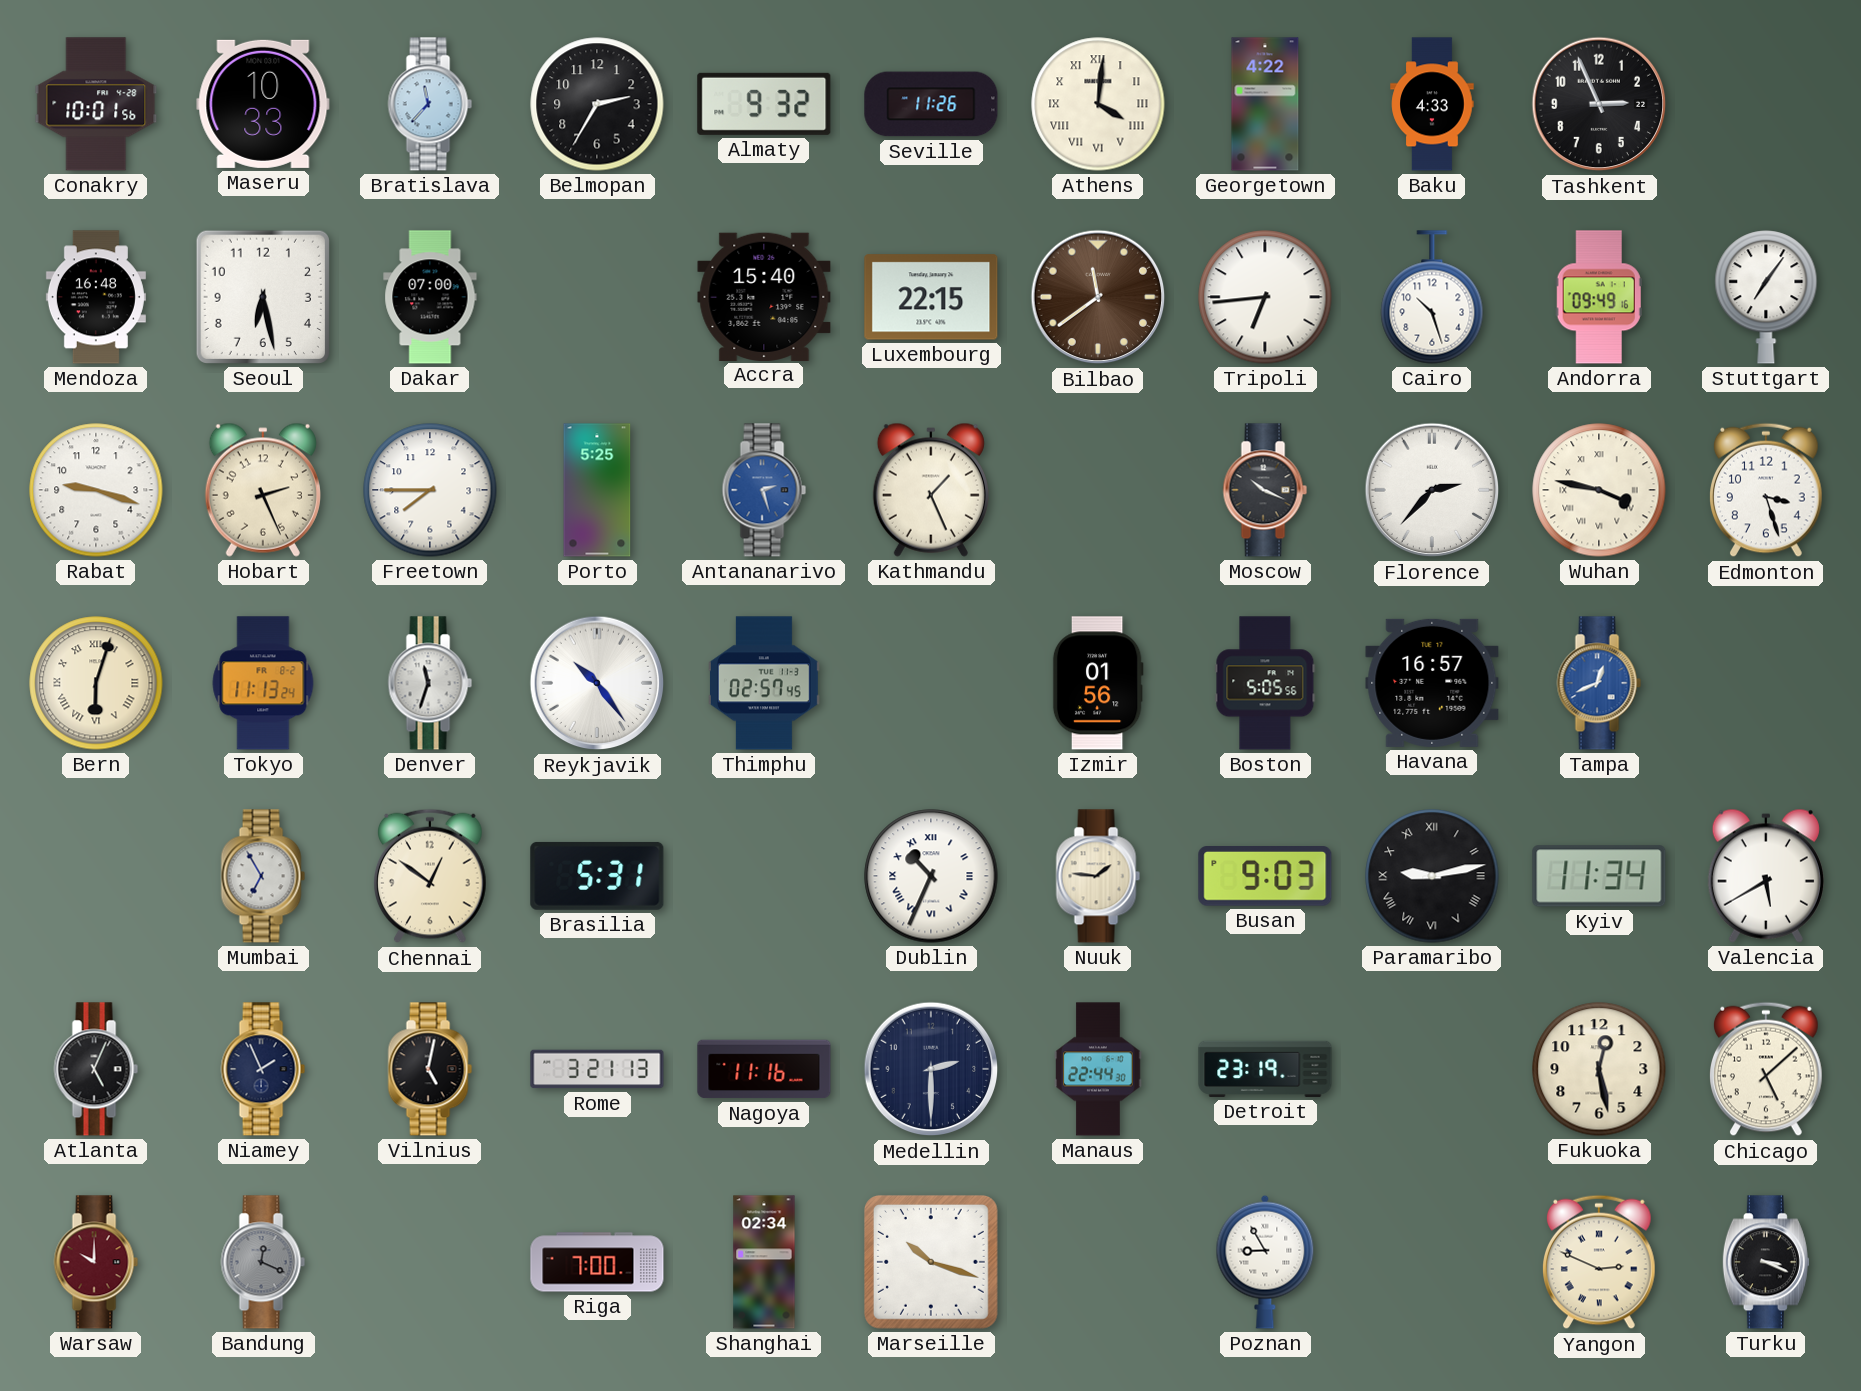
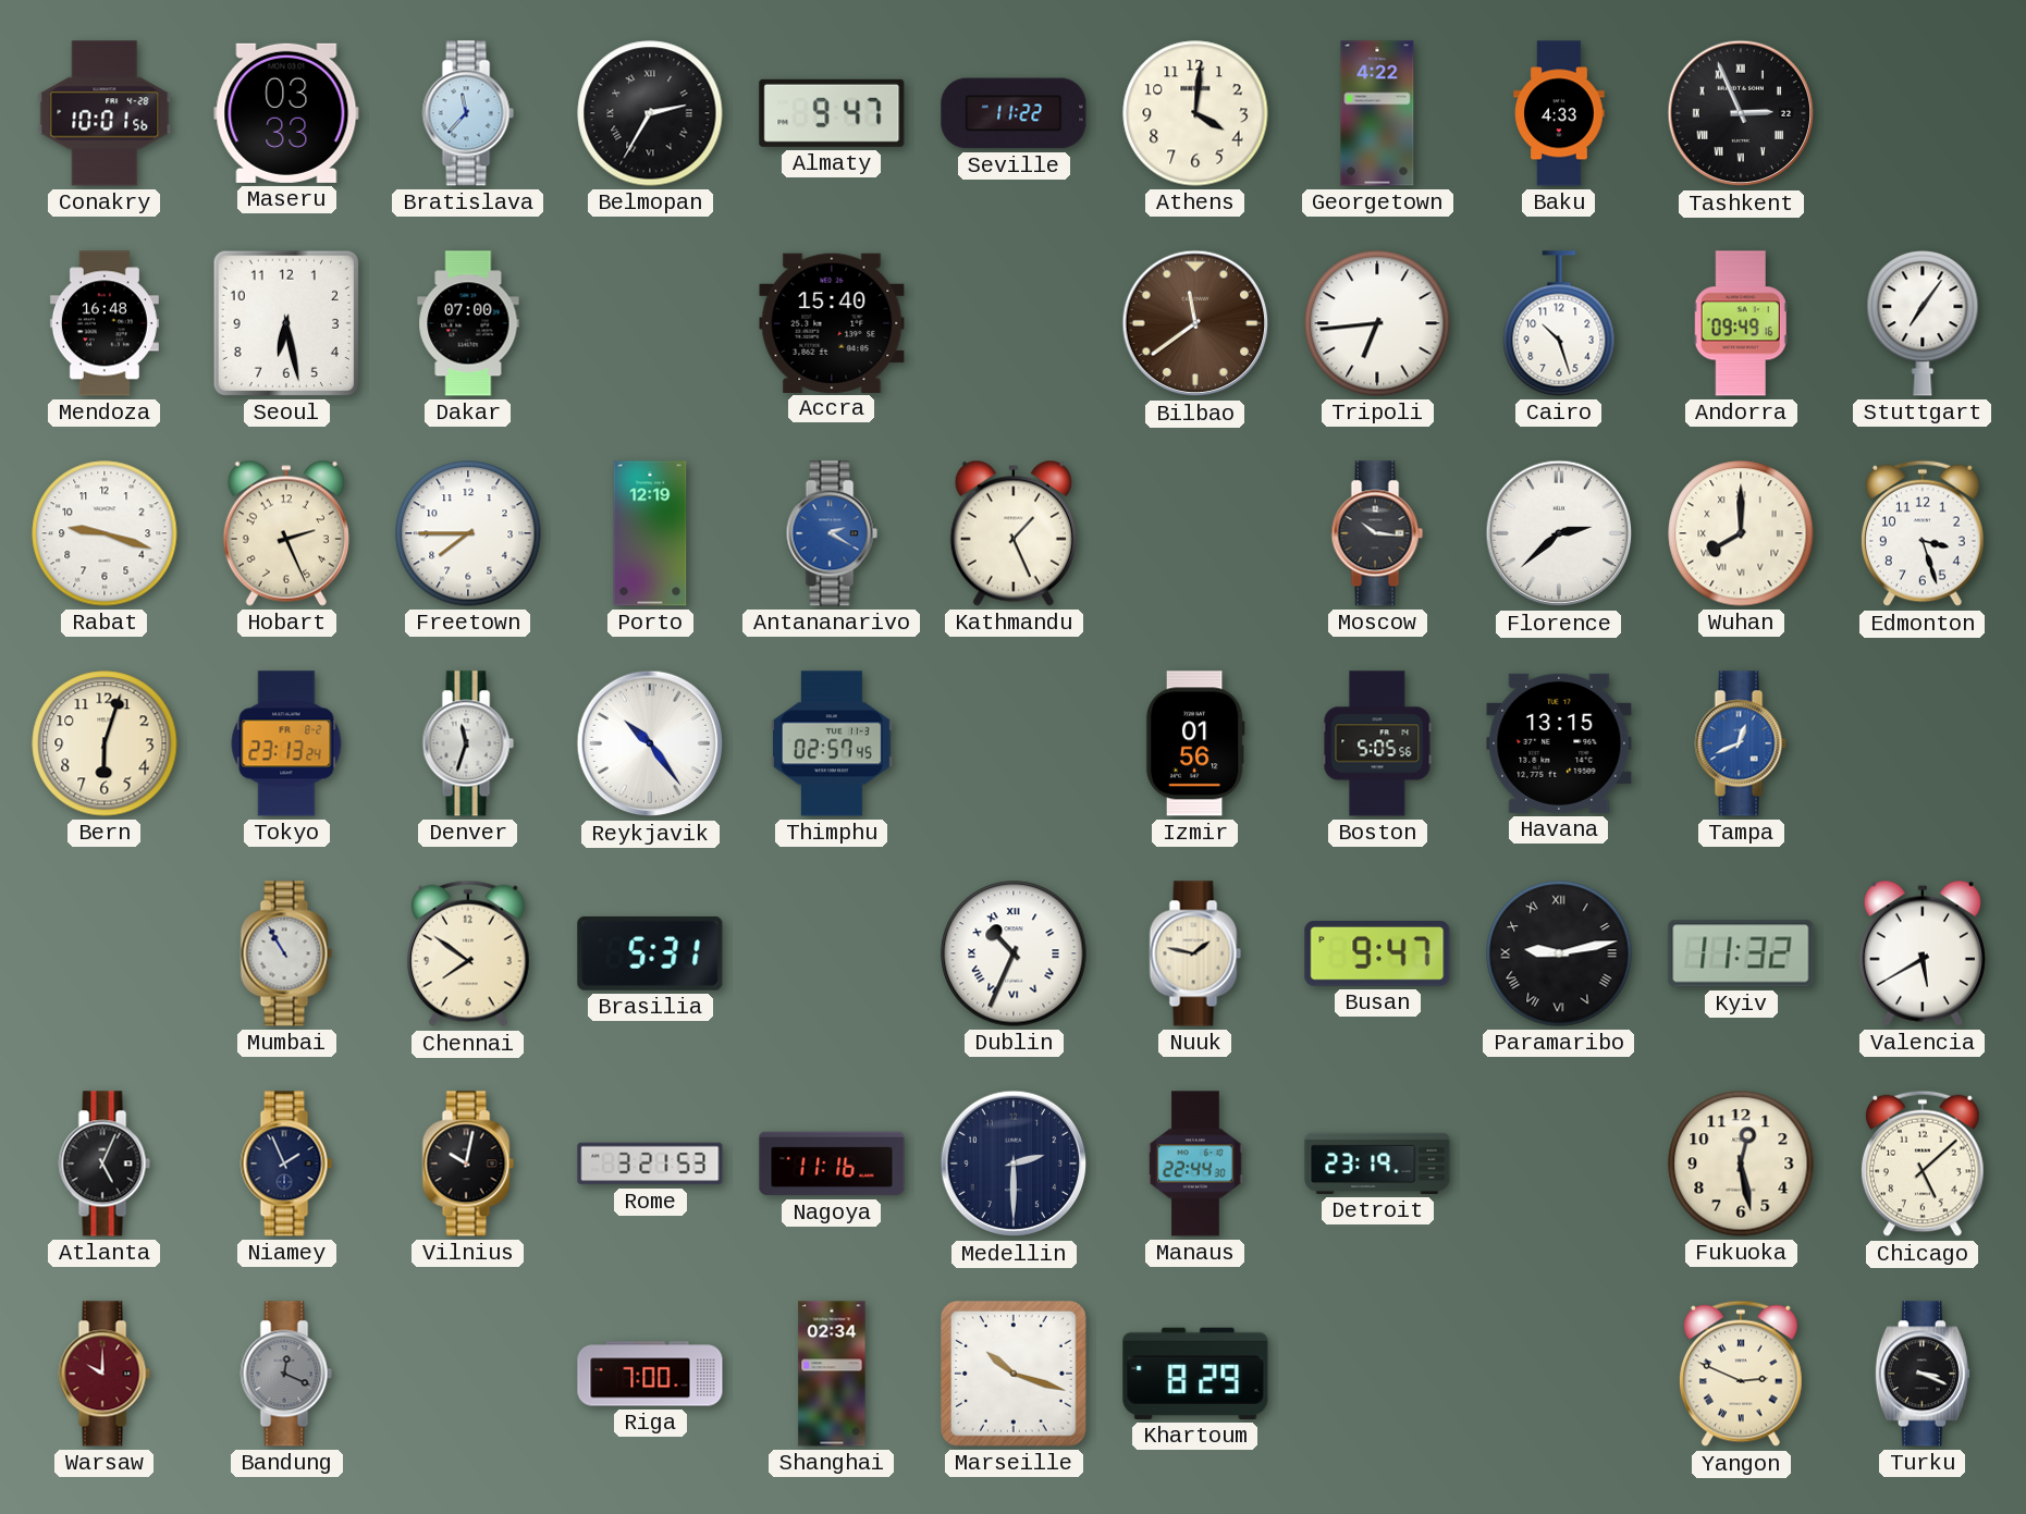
Maseru: 10:33 -> 03:33
Belmopan numerals: Arabic -> Roman
Almaty: 9:32 -> 9:47
Seville: 11:26 -> 11:22
Athens numerals: Roman -> Arabic
Tashkent numerals: Arabic -> Roman
Luxembourg: 22:15 -> none
Porto: 5:25 -> 12:19
Antananarivo: 2:27 -> 2:20
Moscow: 10:19 -> 10:16
Florence: 2:37 -> 2:38
Wuhan: 3:47 -> 8:00
Bern numerals: Roman -> Arabic
Tokyo: 11:13 -> 23:13
Havana: 16:57 -> 13:15
Mumbai: 6:55 -> 10:55
Chennai: 12:51 -> 7:51
Nuuk: 1:46 -> 1:47
Busan: 9:03 -> 9:47
Kyiv: 11:34 -> 11:32
Vilnius: 5:02 -> 10:02
Rome: 3:21:13 -> 3:21:53
Khartoum: none -> 8:29
Poznan: 8:55 -> none
